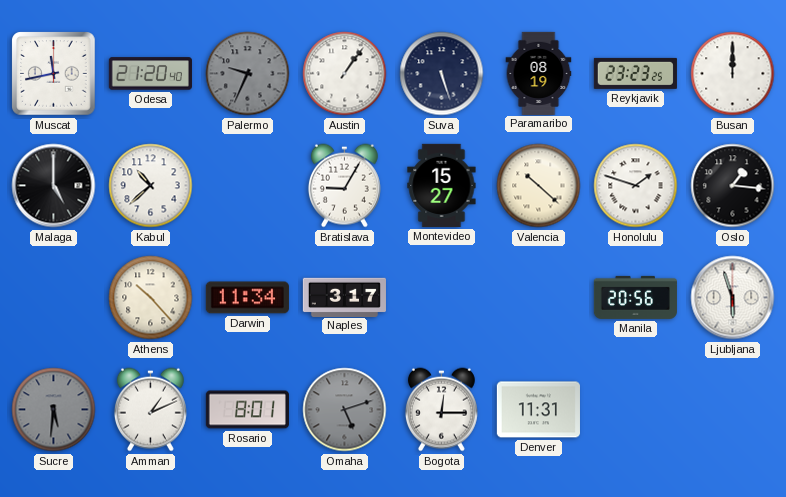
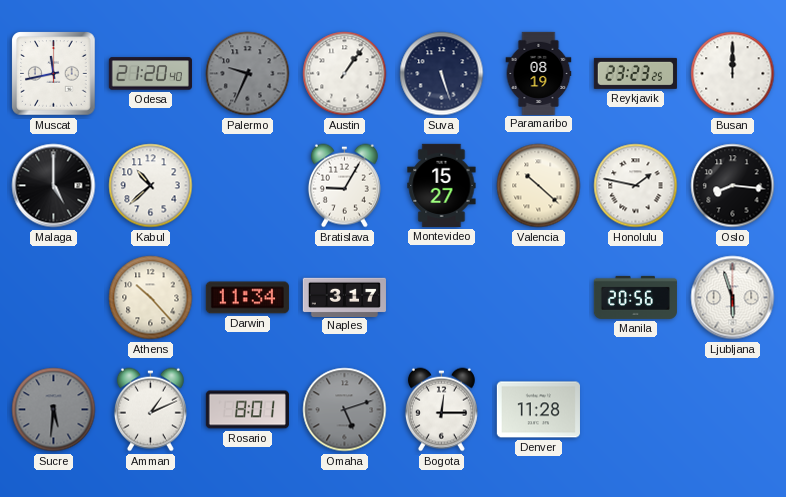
Honolulu: 1:48 -> 1:47
Oslo: 1:16 -> 8:16
Denver: 11:31 -> 11:28
